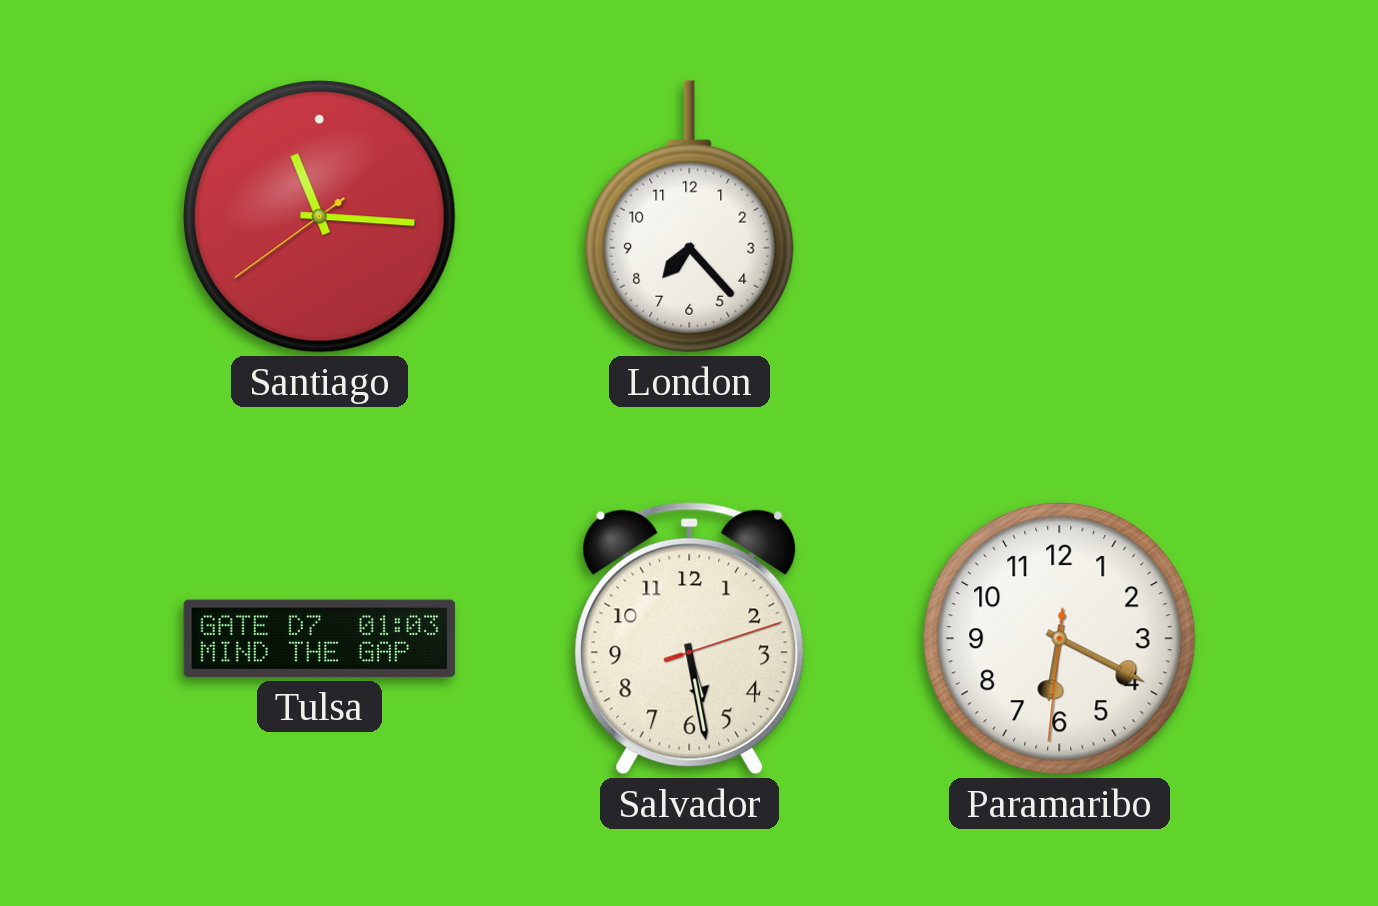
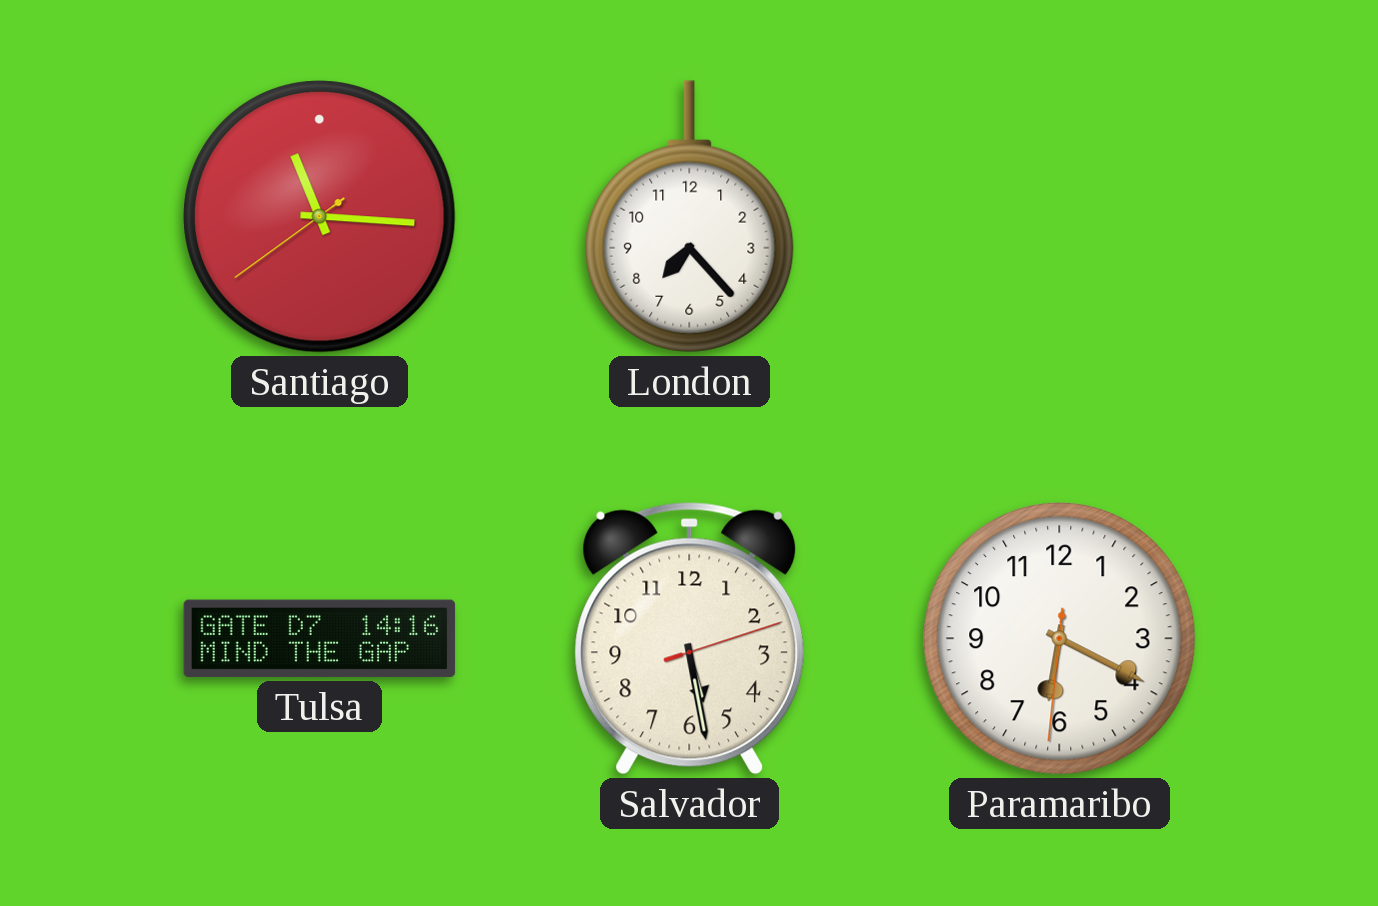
Tulsa: 01:03 -> 14:16
